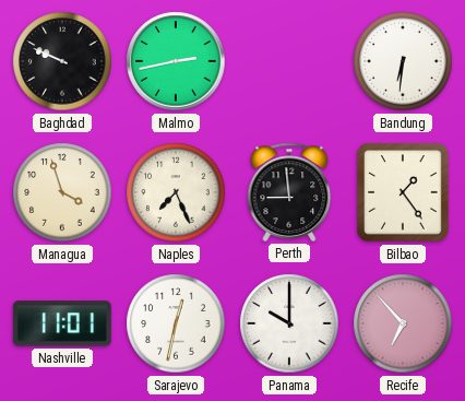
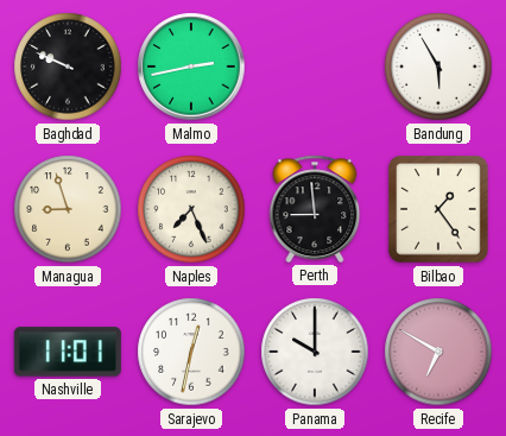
Bandung: 6:31 -> 5:55
Managua: 3:57 -> 8:57
Recife: 6:53 -> 6:50
